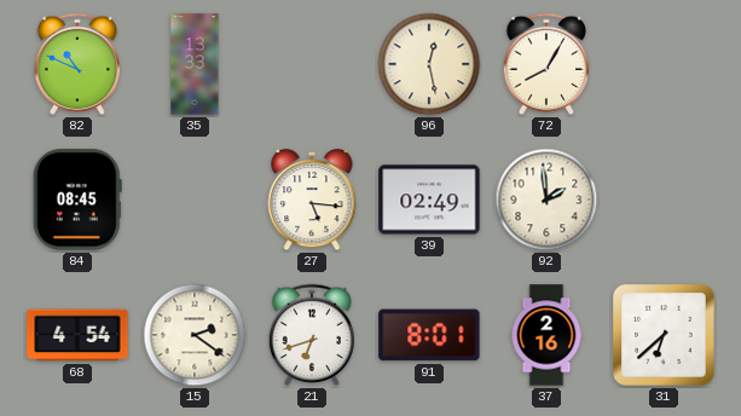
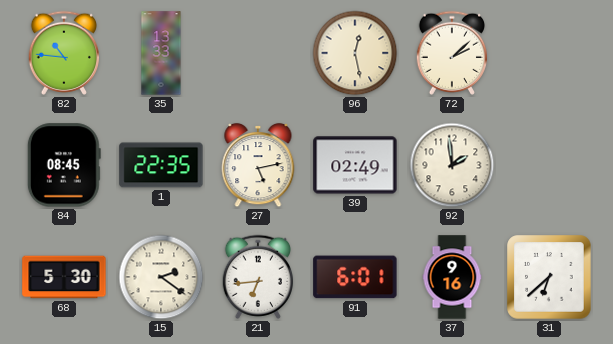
82: 10:49 -> 10:46
72: 8:05 -> 2:08
1: none -> 22:35
27: 5:16 -> 5:13
68: 4:54 -> 5:30
21: 6:42 -> 6:44
91: 8:01 -> 6:01
37: 2:16 -> 9:16
